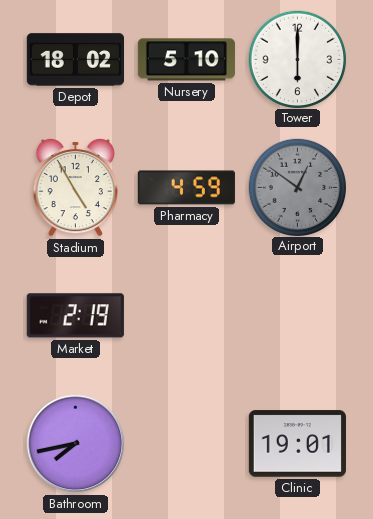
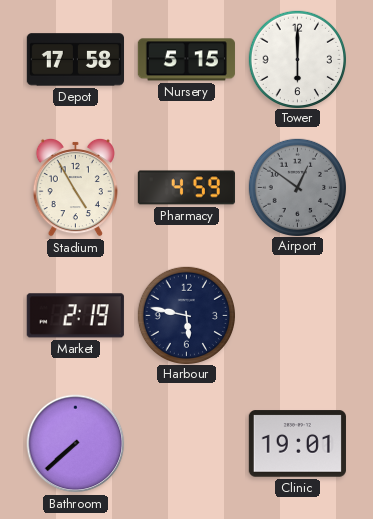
Depot: 18:02 -> 17:58
Nursery: 5:10 -> 5:15
Harbour: none -> 5:47
Bathroom: 7:43 -> 7:38
